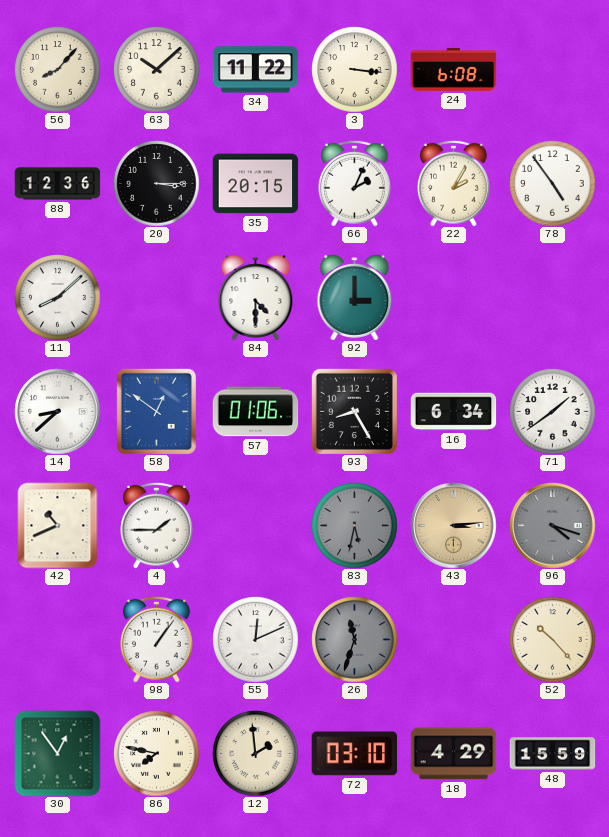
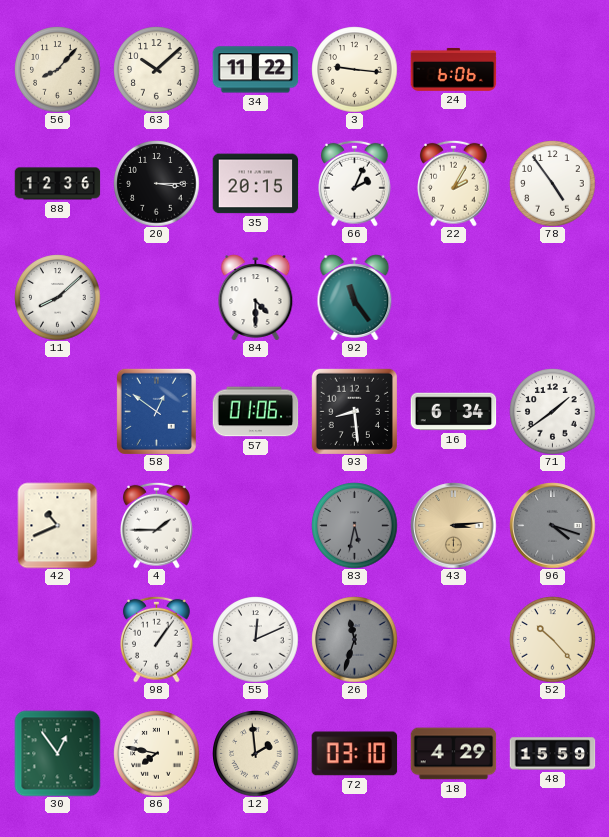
3: 3:16 -> 9:16
24: 6:08 -> 6:06
92: 3:00 -> 11:24
14: 8:38 -> none
93: 8:25 -> 8:29
